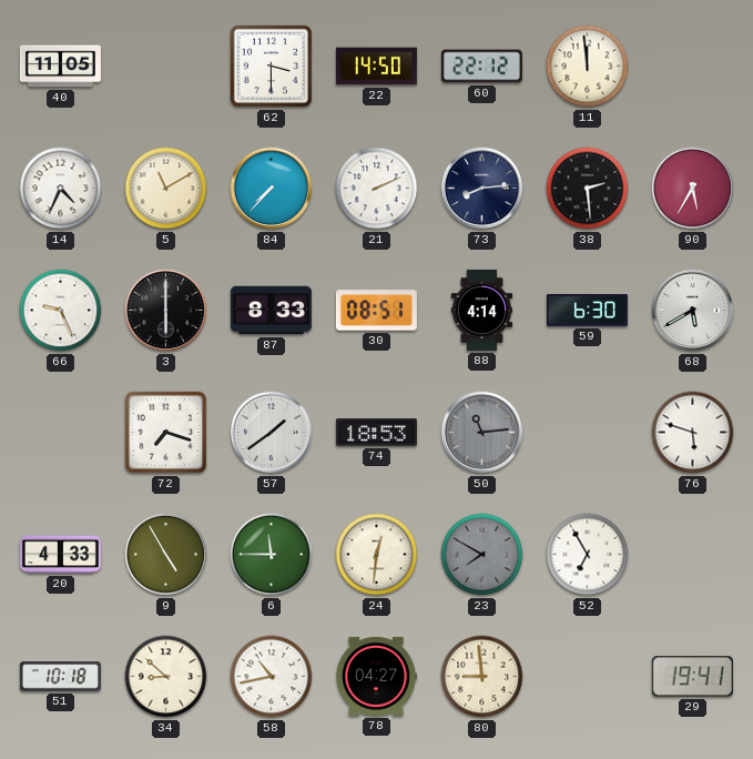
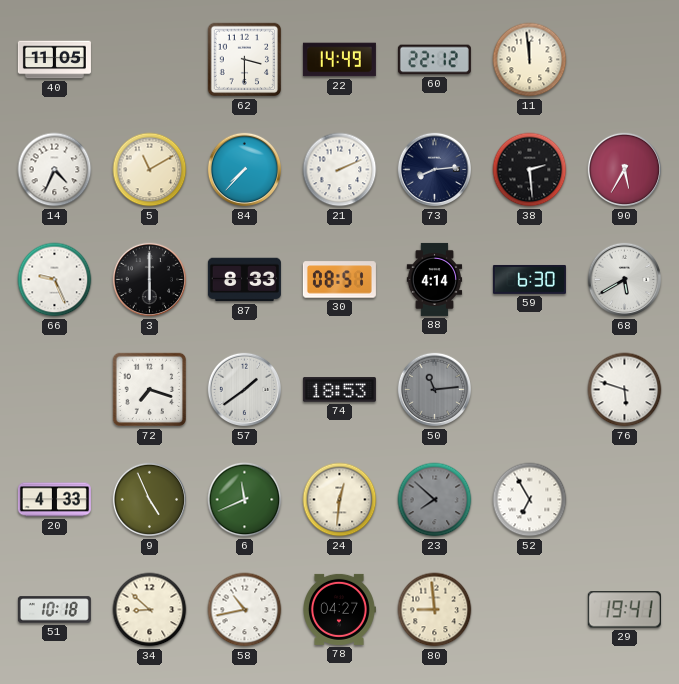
22: 14:50 -> 14:49
9: 4:55 -> 4:56
6: 11:45 -> 11:41
23: 7:50 -> 7:52
